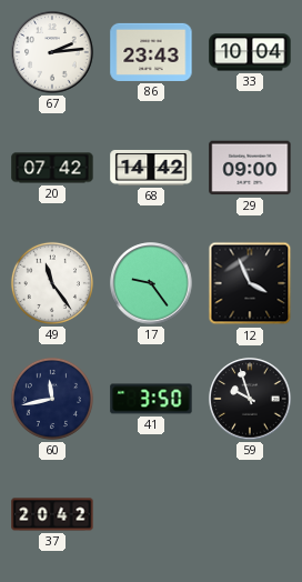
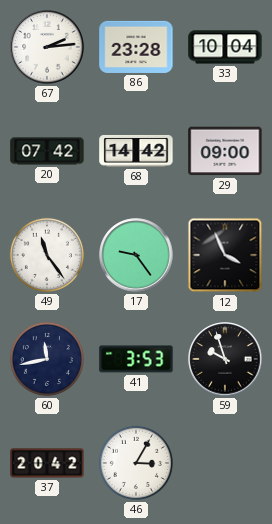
86: 23:43 -> 23:28
41: 3:50 -> 3:53
46: none -> 3:05
